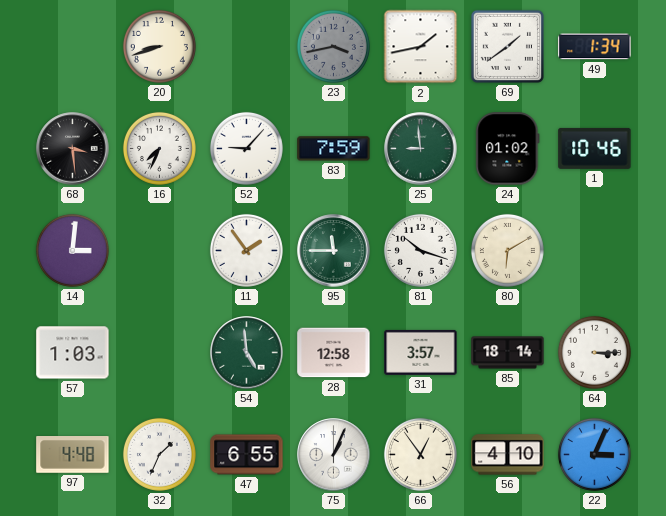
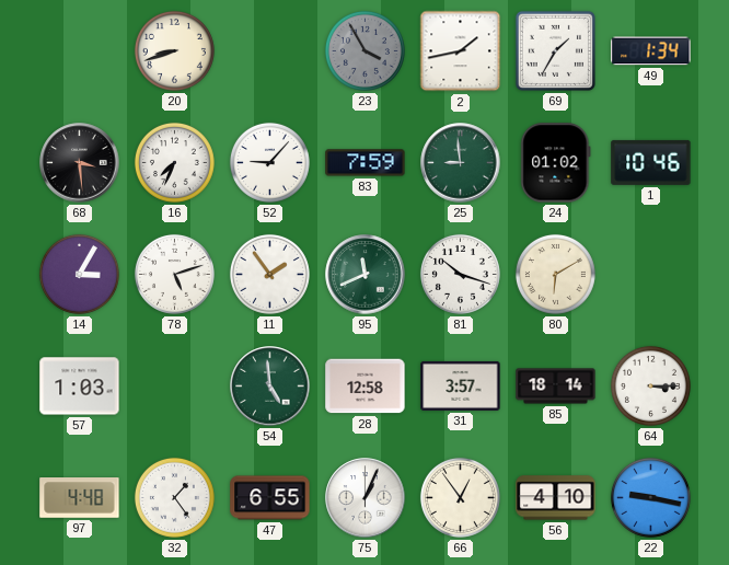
23: 3:43 -> 3:55
69: 1:39 -> 1:35
14: 3:01 -> 3:05
78: none -> 5:12
95: 11:45 -> 11:41
32: 1:34 -> 1:24
22: 3:04 -> 9:17
